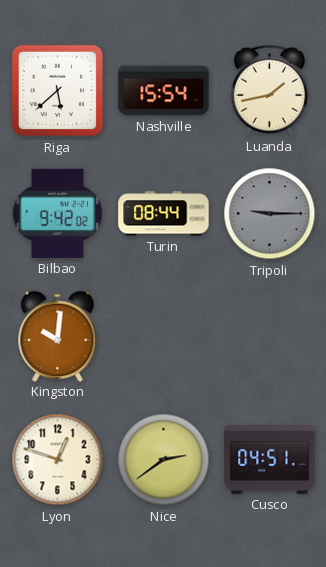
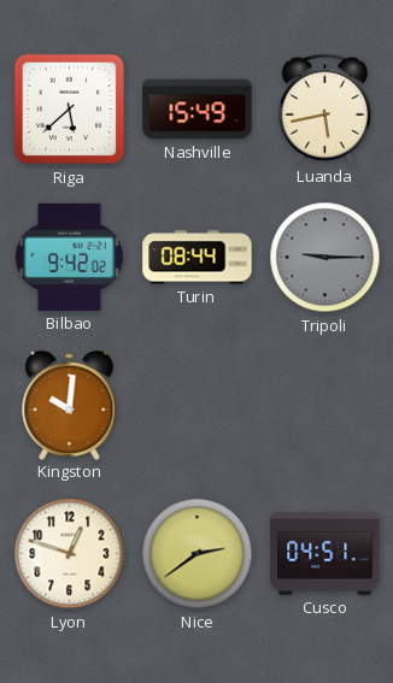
Nashville: 15:54 -> 15:49
Luanda: 1:43 -> 5:43
